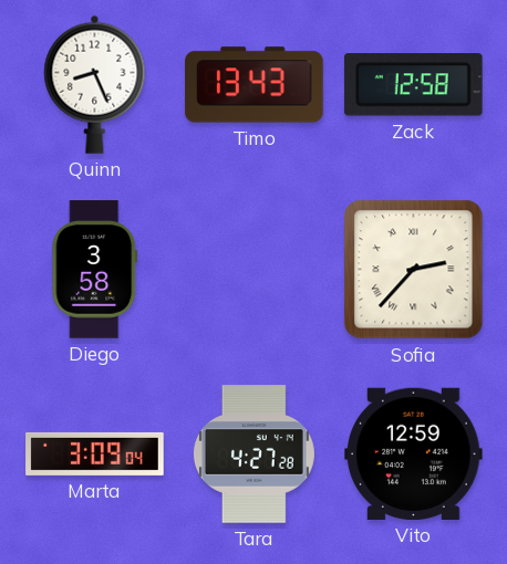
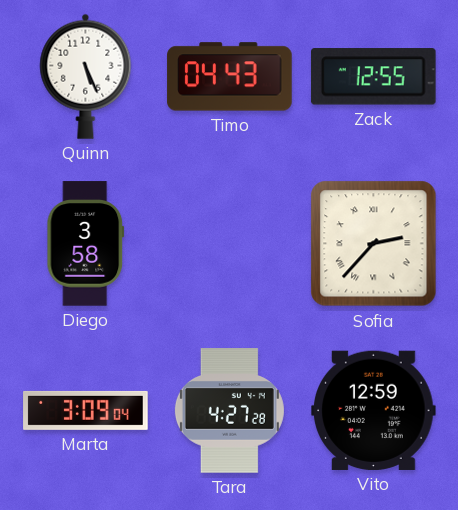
Quinn: 8:26 -> 5:26
Timo: 13:43 -> 04:43
Zack: 12:58 -> 12:55
